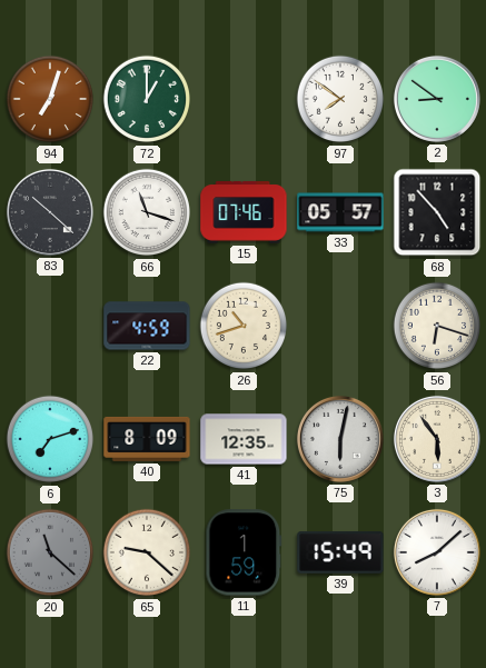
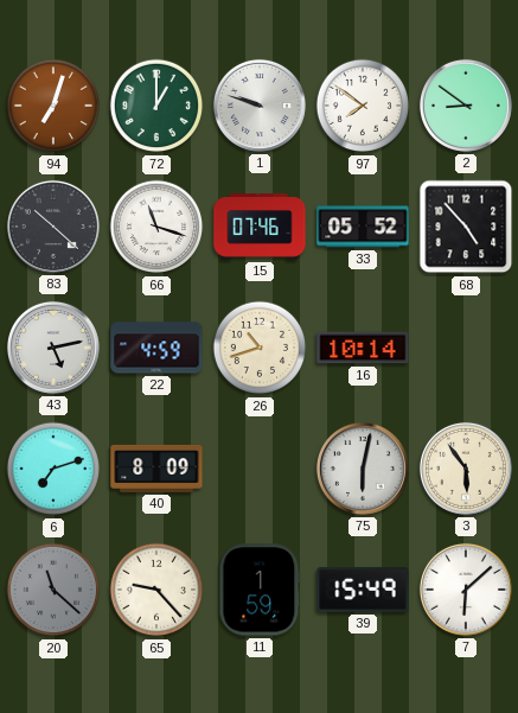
1: none -> 9:48
33: 05:57 -> 05:52
43: none -> 5:13
16: none -> 10:14
56: 6:18 -> none
41: 12:35 -> none
65: 9:22 -> 9:23
7: 8:08 -> 6:08
